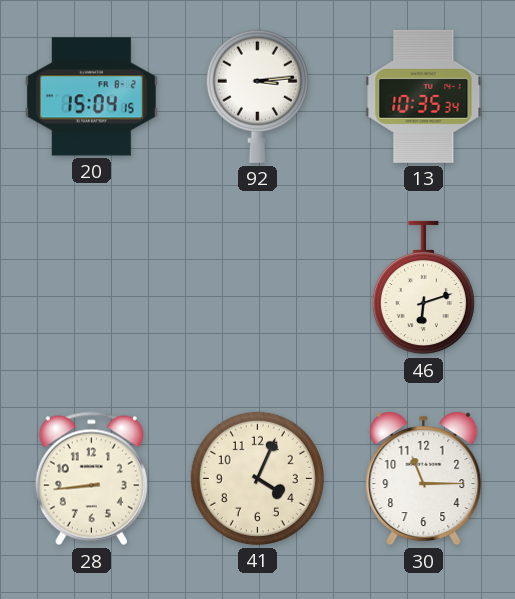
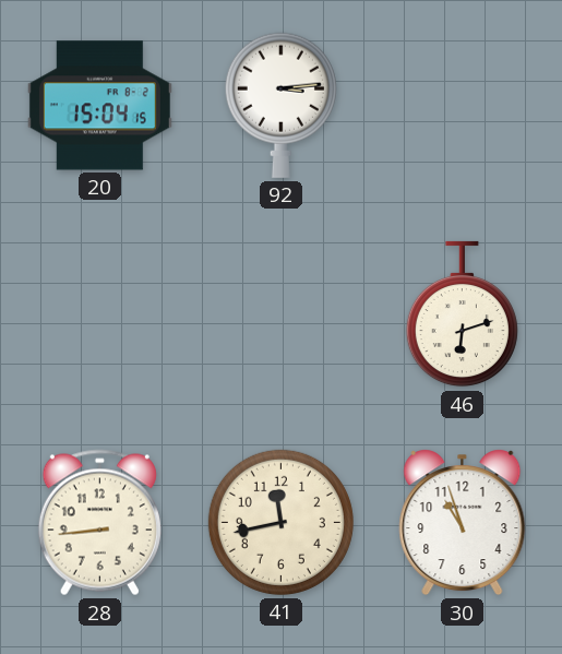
13: 10:35 -> none
41: 4:04 -> 11:43
30: 11:15 -> 10:57
